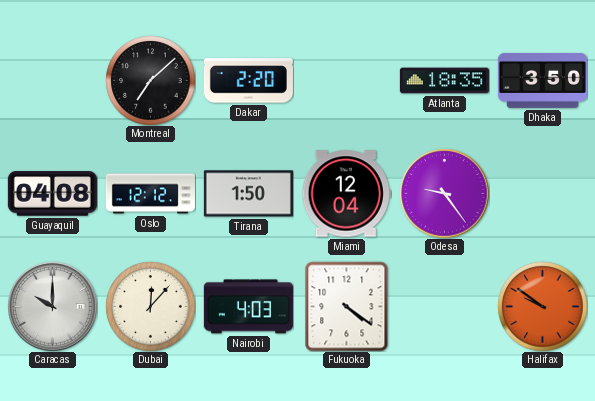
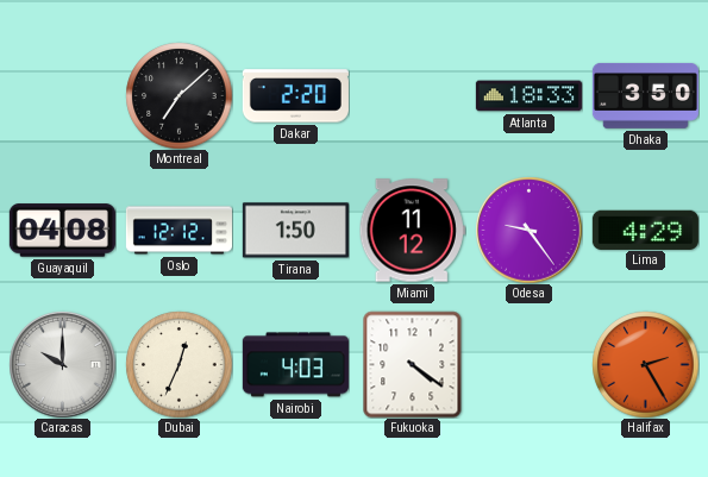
Atlanta: 18:35 -> 18:33
Miami: 12:04 -> 11:12
Lima: none -> 4:29
Dubai: 12:07 -> 12:34
Halifax: 9:51 -> 2:25
